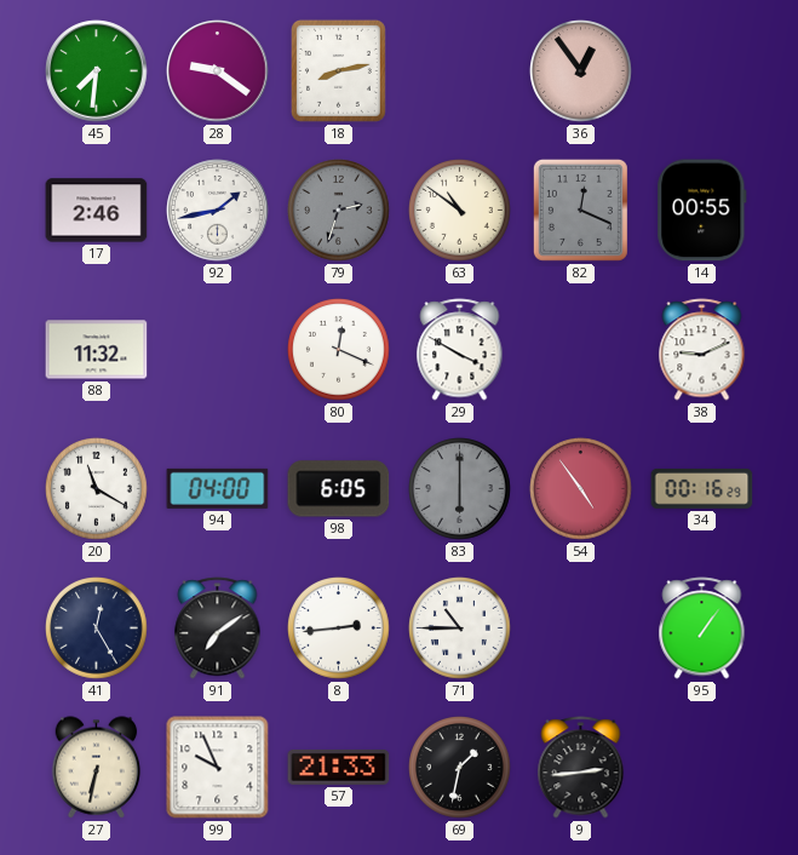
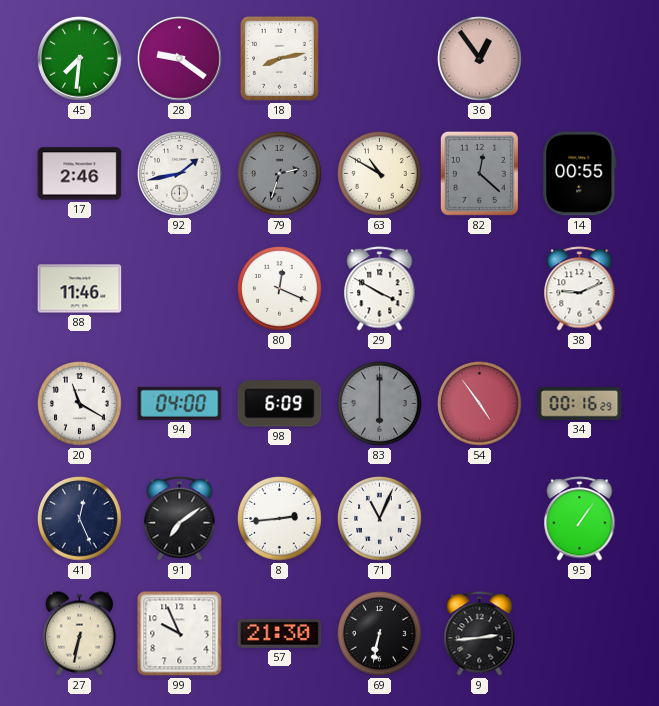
63: 10:51 -> 10:50
82: 12:19 -> 12:22
88: 11:32 -> 11:46
98: 6:05 -> 6:09
41: 12:25 -> 12:26
71: 10:45 -> 11:04
57: 21:33 -> 21:30
69: 1:32 -> 6:32
